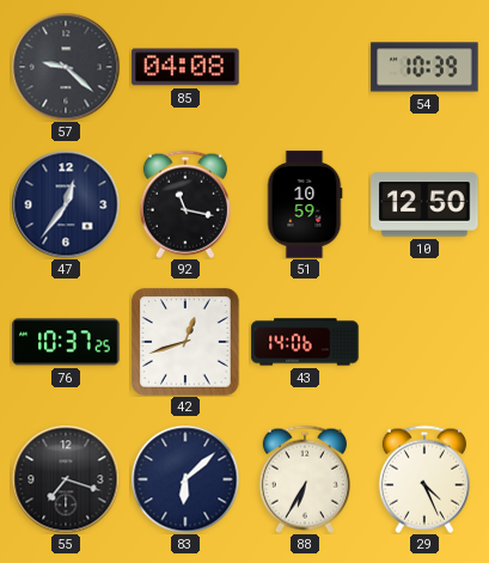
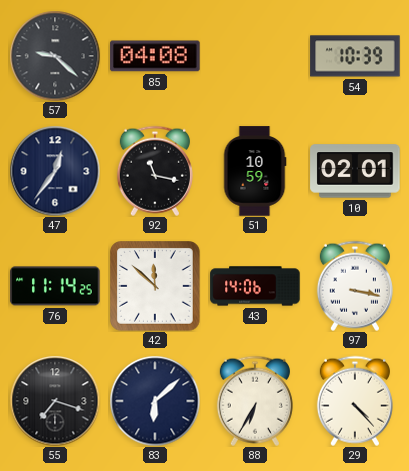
10: 12:50 -> 02:01
76: 10:37 -> 11:14
42: 12:42 -> 11:52
97: none -> 3:17
29: 4:26 -> 4:23
